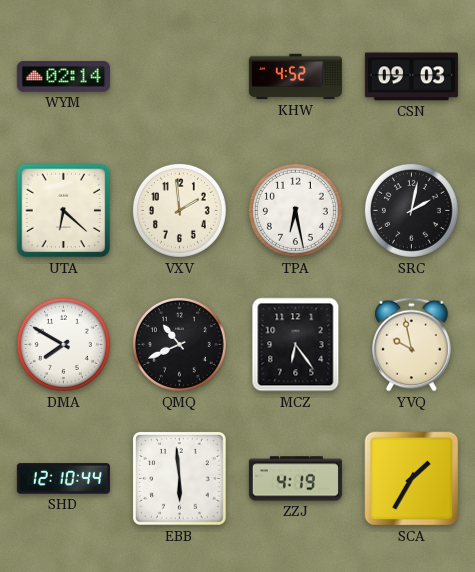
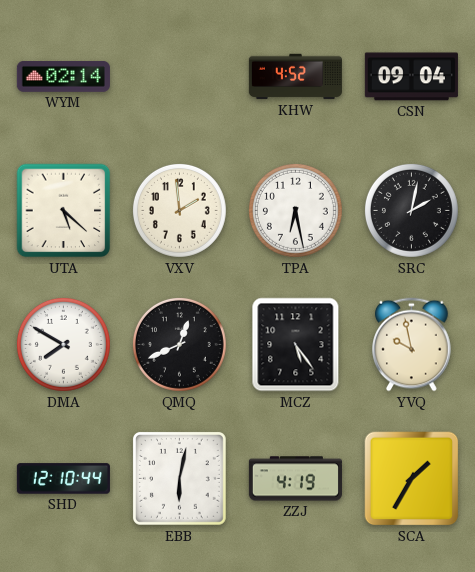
CSN: 09:03 -> 09:04
UTA: 6:22 -> 5:22
QMQ: 10:41 -> 12:41
MCZ: 6:24 -> 5:24
EBB: 5:59 -> 6:02
